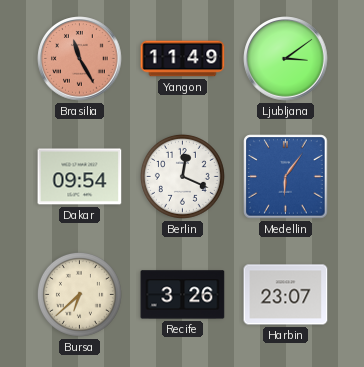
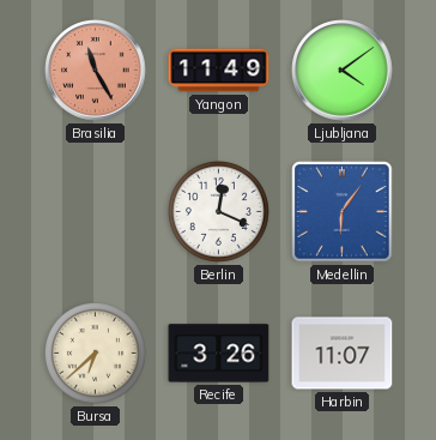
Ljubljana: 3:09 -> 4:09
Dakar: 09:54 -> none
Harbin: 23:07 -> 11:07
